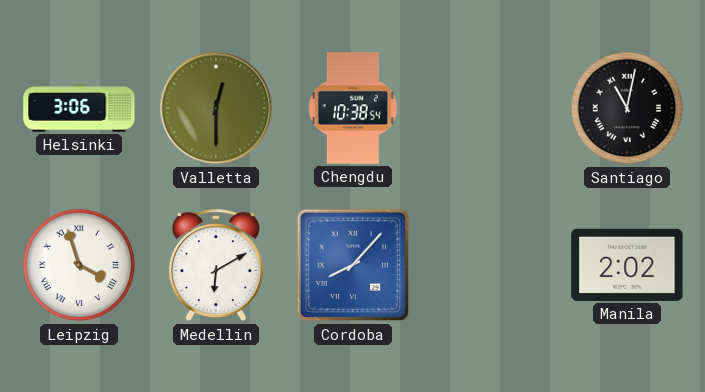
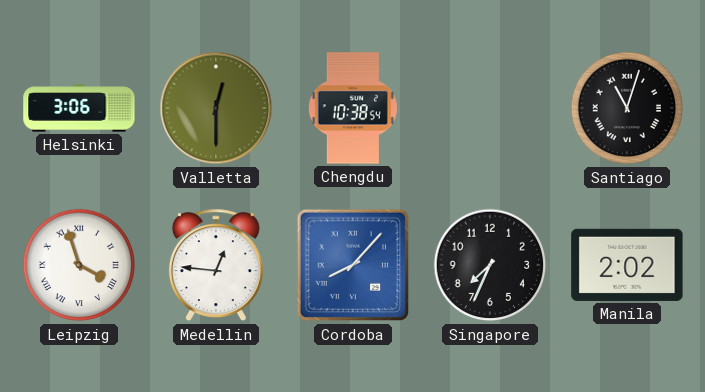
Santiago: 11:02 -> 11:03
Medellin: 6:10 -> 12:46
Singapore: none -> 7:34
